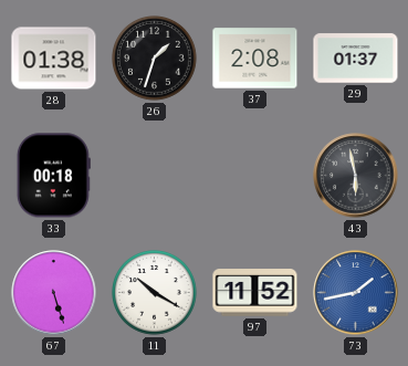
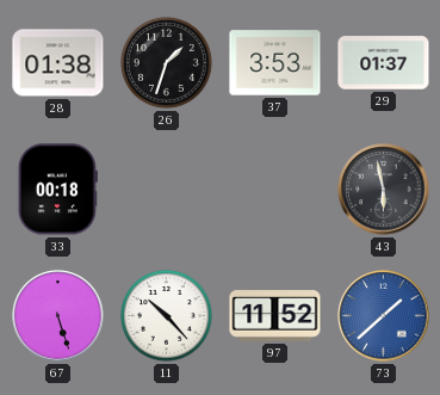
37: 2:08 -> 3:53
11: 10:20 -> 10:23
73: 1:43 -> 1:38
